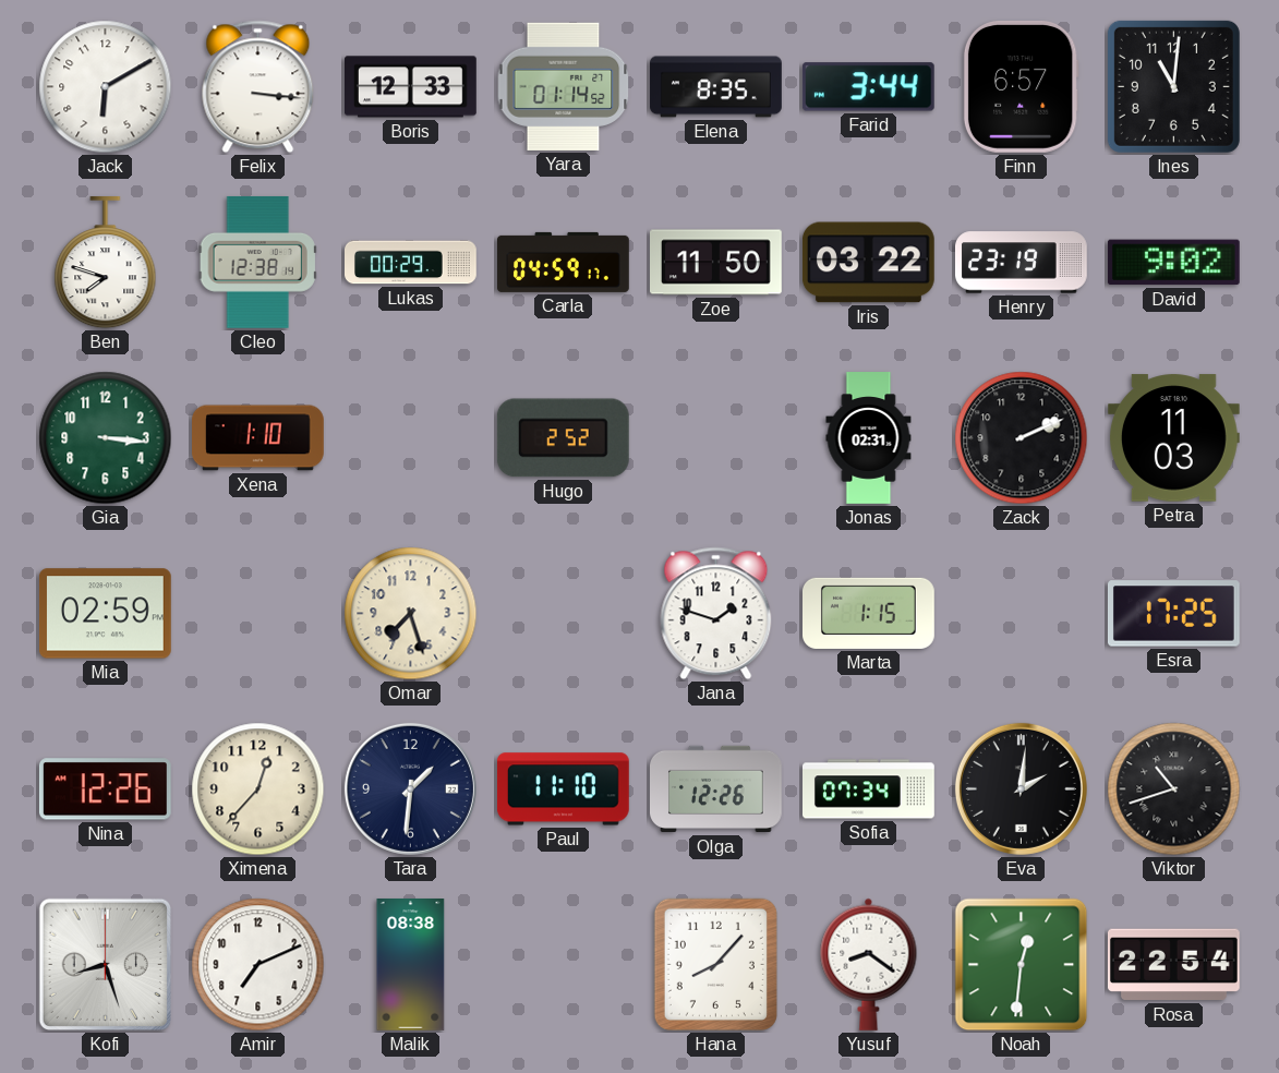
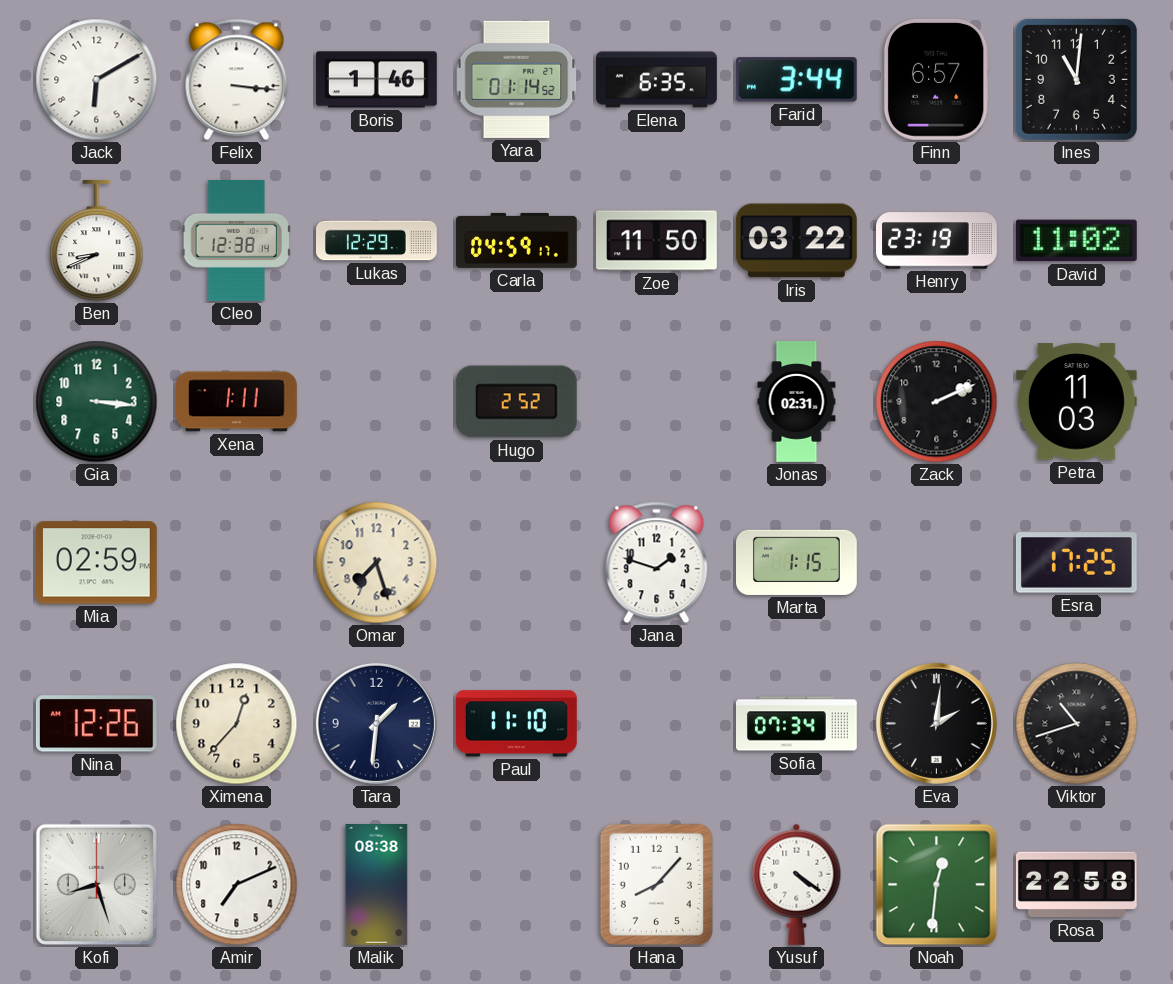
Boris: 12:33 -> 1:46
Elena: 8:35 -> 6:35
Ben: 7:48 -> 8:41
Lukas: 00:29 -> 12:29
David: 9:02 -> 11:02
Xena: 1:10 -> 1:11
Olga: 12:26 -> none
Yusuf: 8:21 -> 4:21
Rosa: 22:54 -> 22:58
